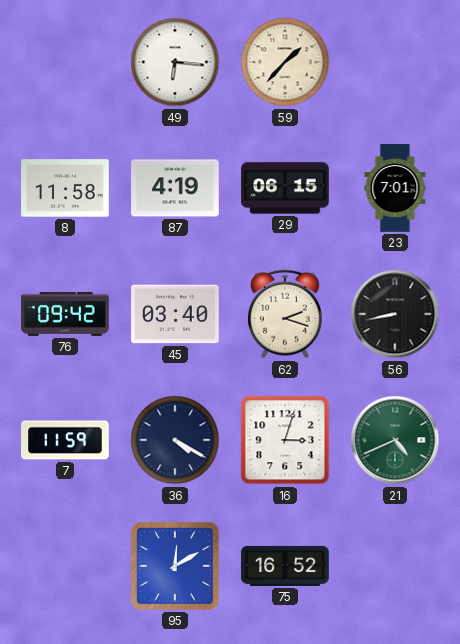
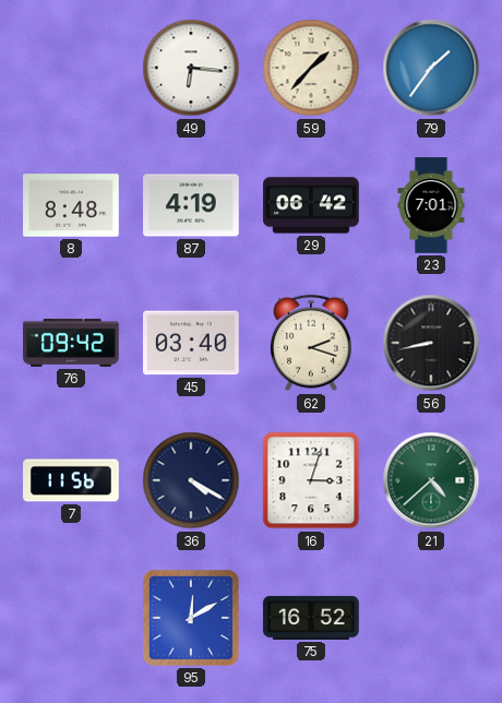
79: none -> 1:36
8: 11:58 -> 8:48
29: 06:15 -> 06:42
7: 11:59 -> 11:56
21: 4:41 -> 4:38
